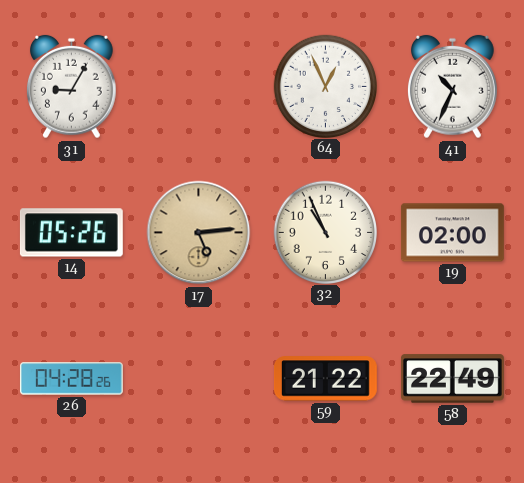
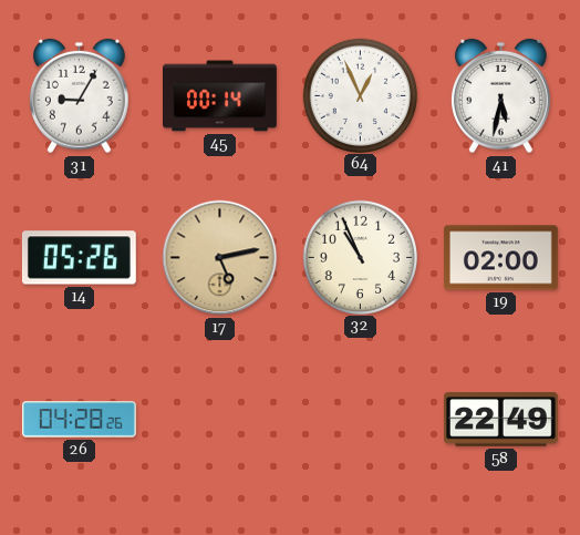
45: none -> 00:14
41: 10:34 -> 5:32
17: 5:14 -> 5:13
59: 21:22 -> none
